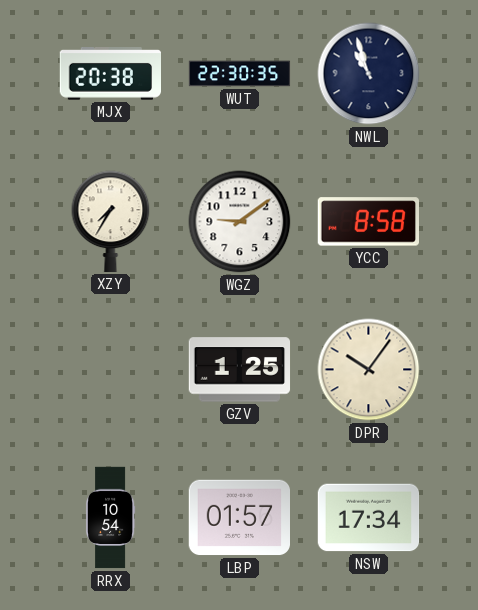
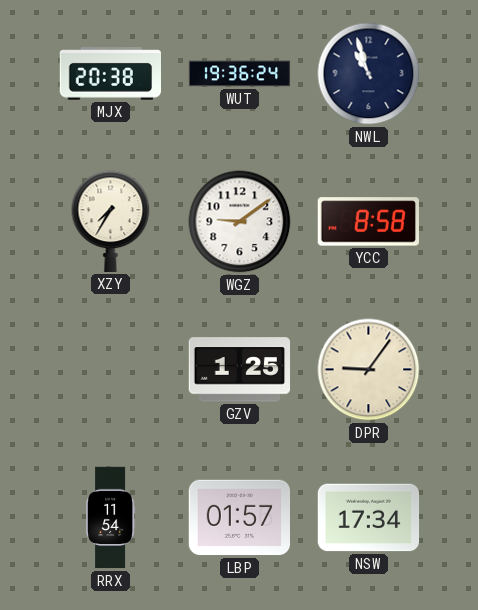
WUT: 22:30 -> 19:36
DPR: 10:06 -> 9:06
RRX: 10:54 -> 11:54
